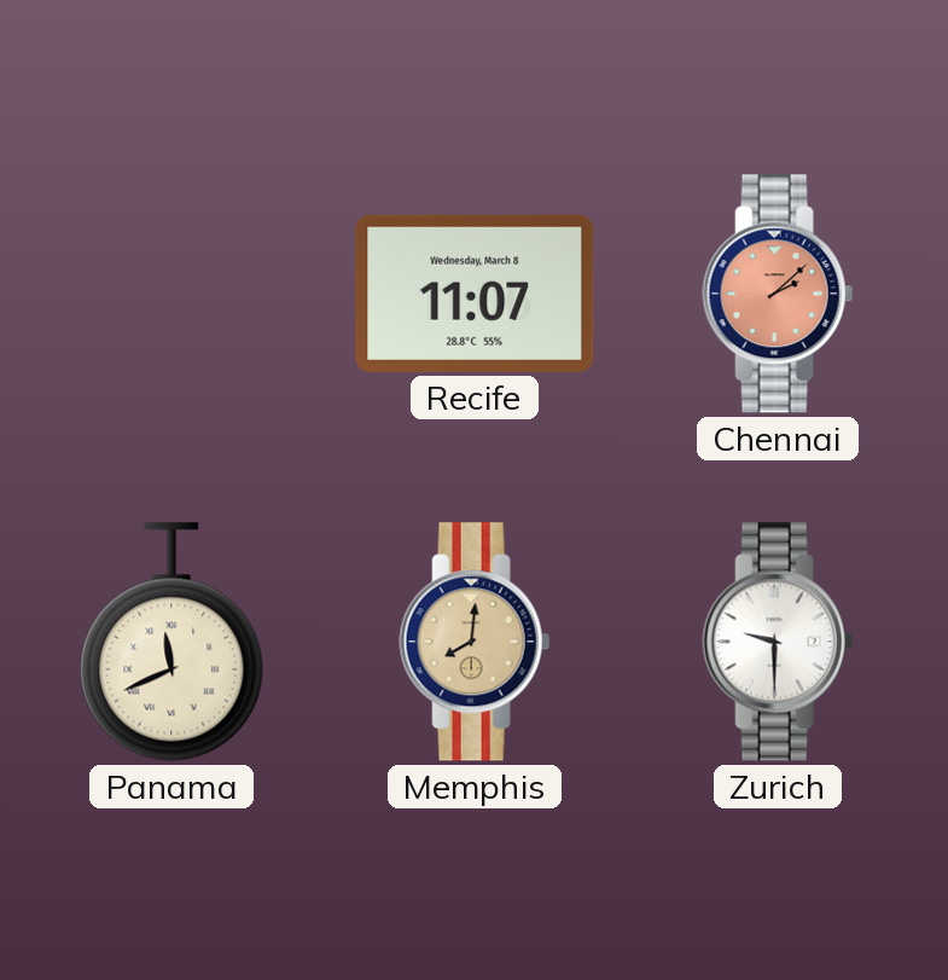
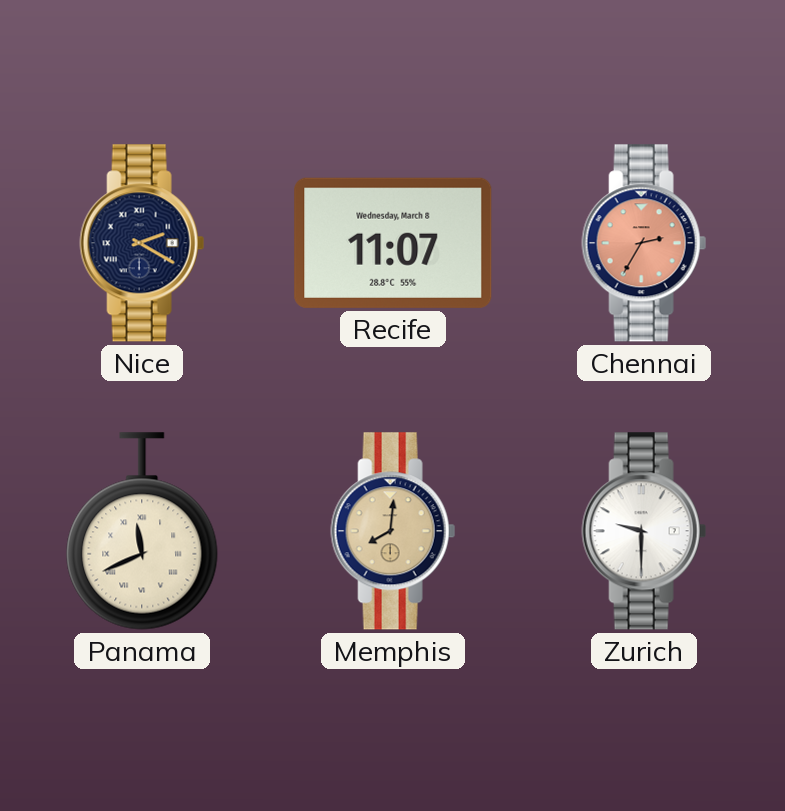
Nice: none -> 2:20
Chennai: 2:08 -> 2:35
